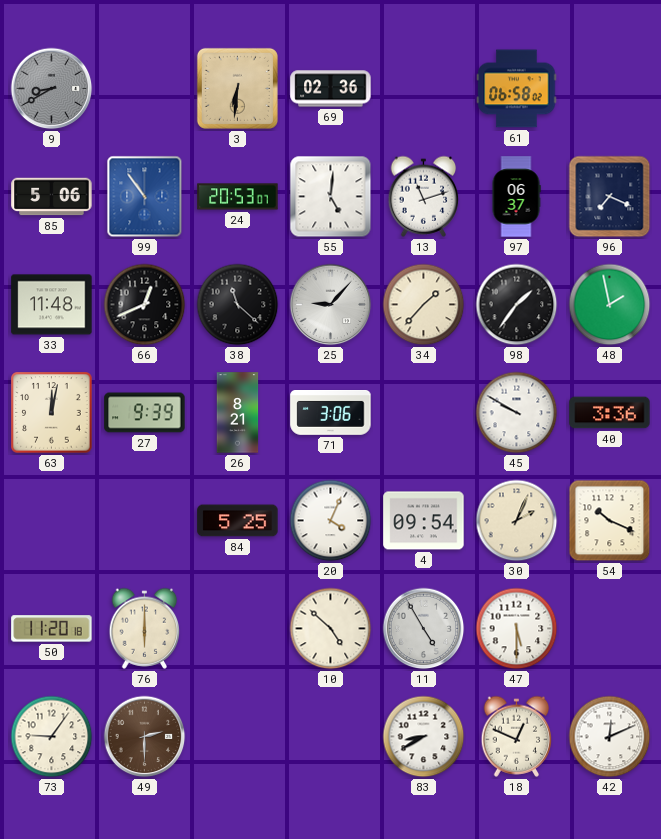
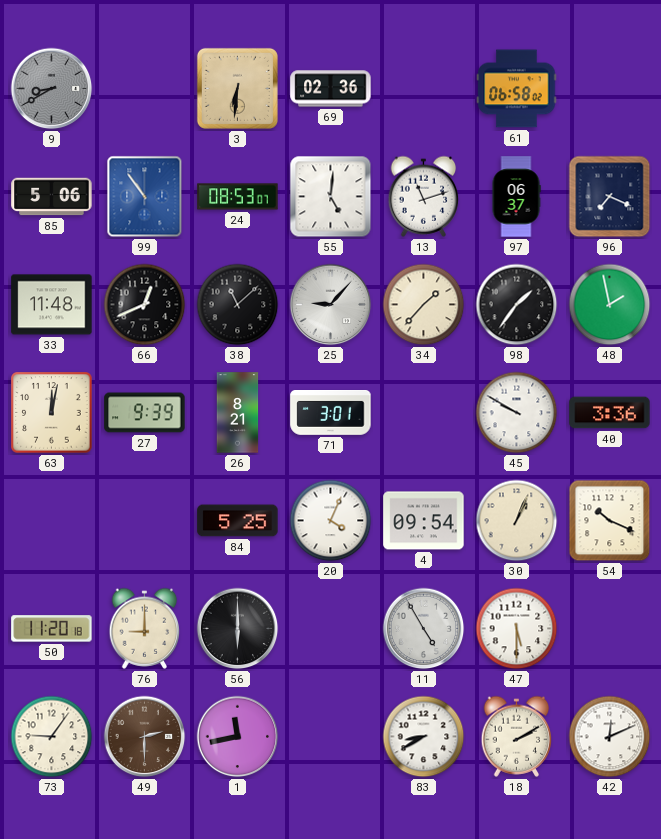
24: 20:53 -> 08:53
38: 11:22 -> 11:08
71: 3:06 -> 3:01
30: 2:04 -> 1:04
76: 6:00 -> 9:00
56: none -> 6:00
10: 4:52 -> none
1: none -> 11:43
18: 12:49 -> 2:10
